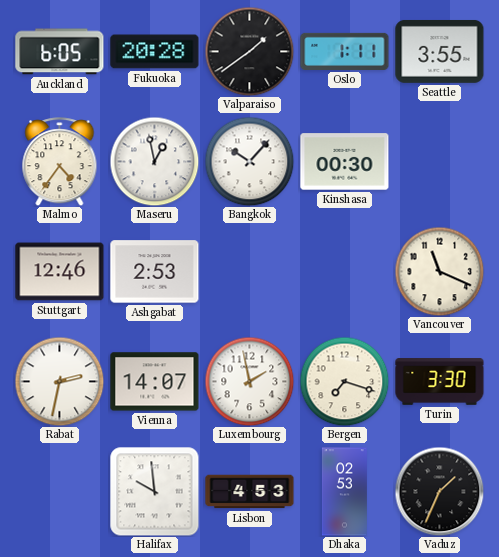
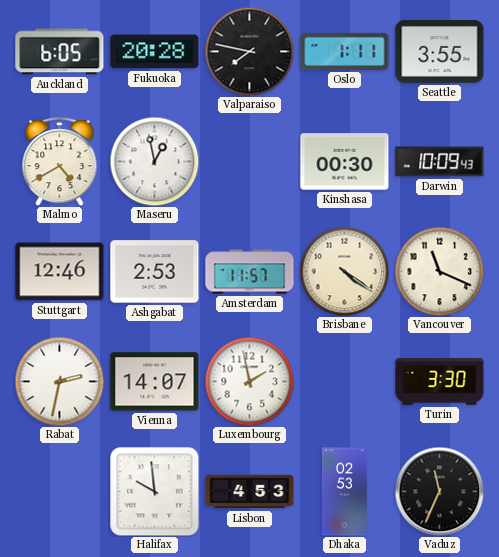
Valparaiso: 1:39 -> 7:47
Malmo: 4:36 -> 4:40
Bangkok: 10:07 -> none
Darwin: none -> 10:09
Amsterdam: none -> 11:57
Brisbane: none -> 4:21
Bergen: 7:18 -> none
Vaduz: 1:34 -> 11:34
